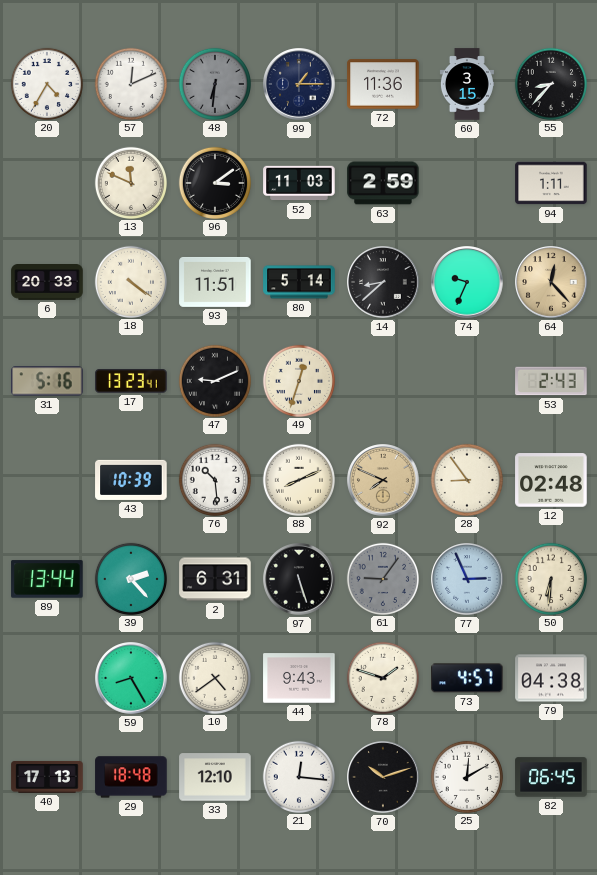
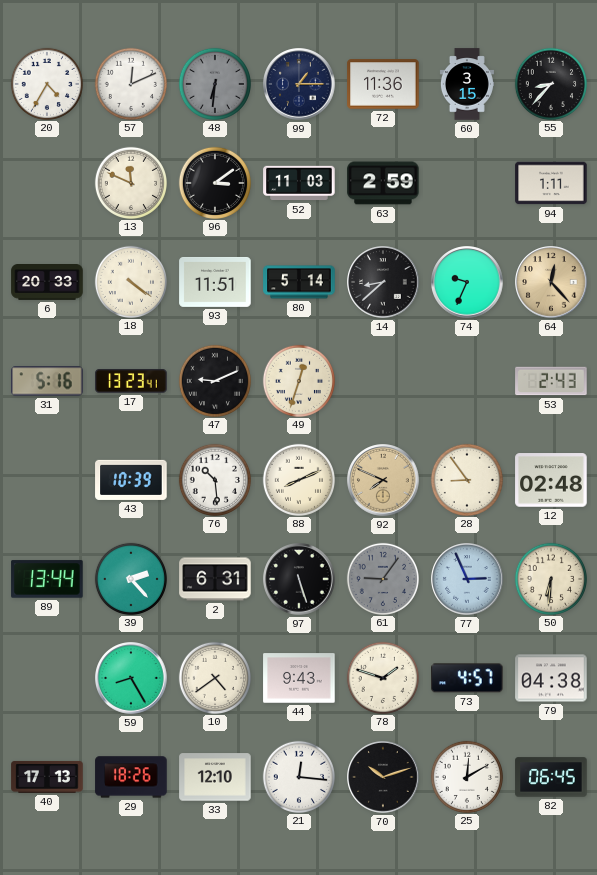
29: 18:48 -> 18:26
